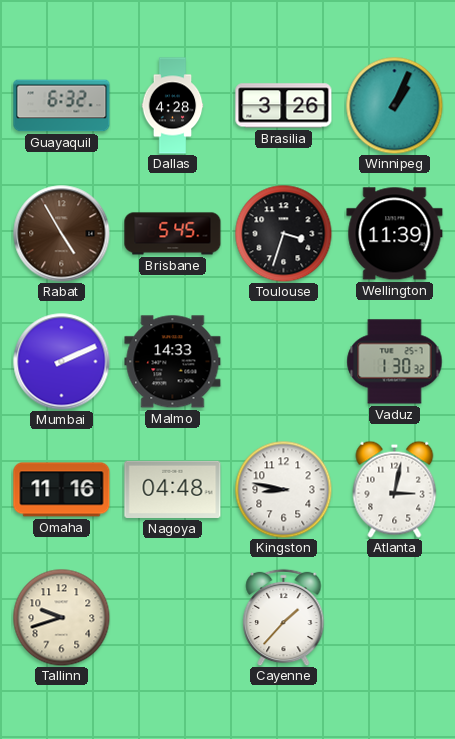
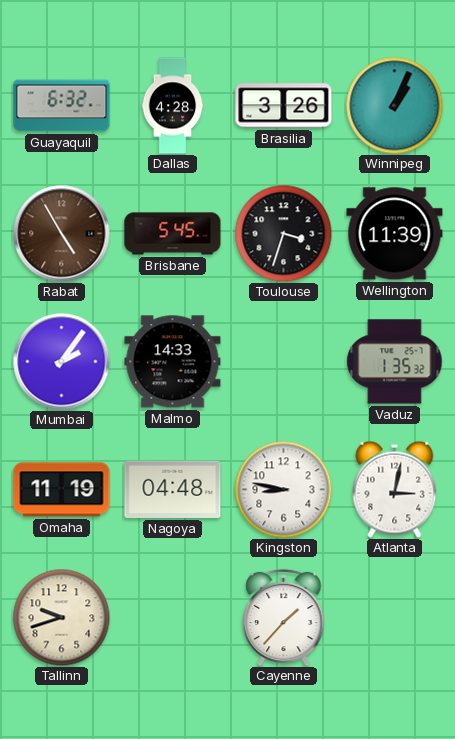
Mumbai: 2:11 -> 2:06
Vaduz: 1:30 -> 1:35
Omaha: 11:16 -> 11:19
